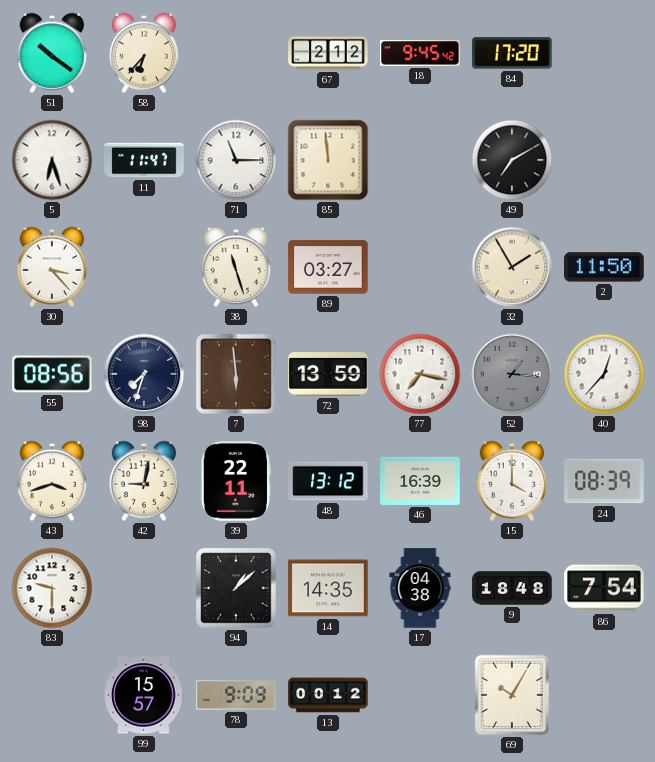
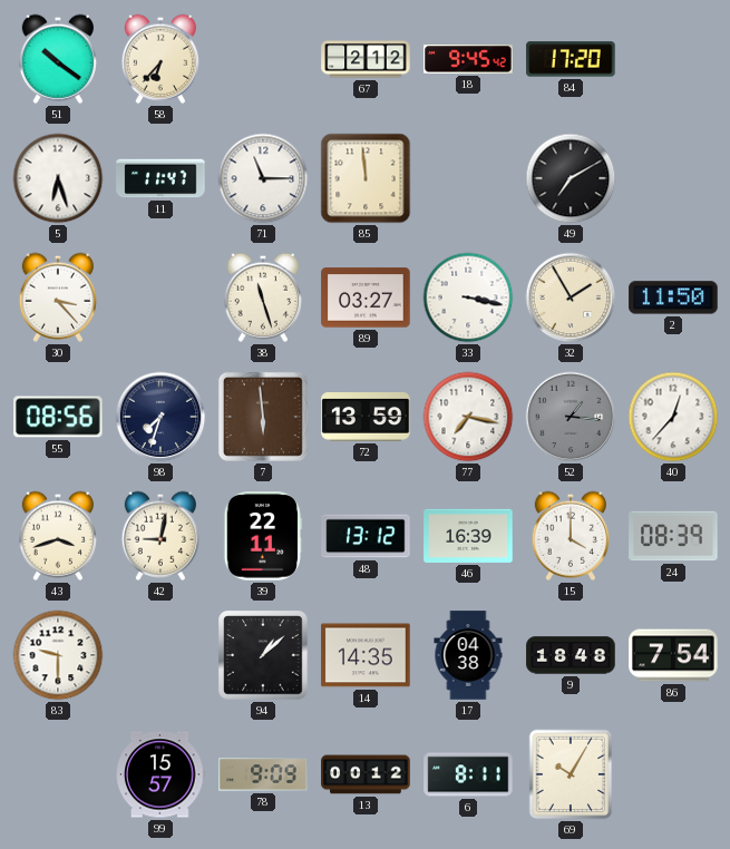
33: none -> 3:17
6: none -> 8:11
